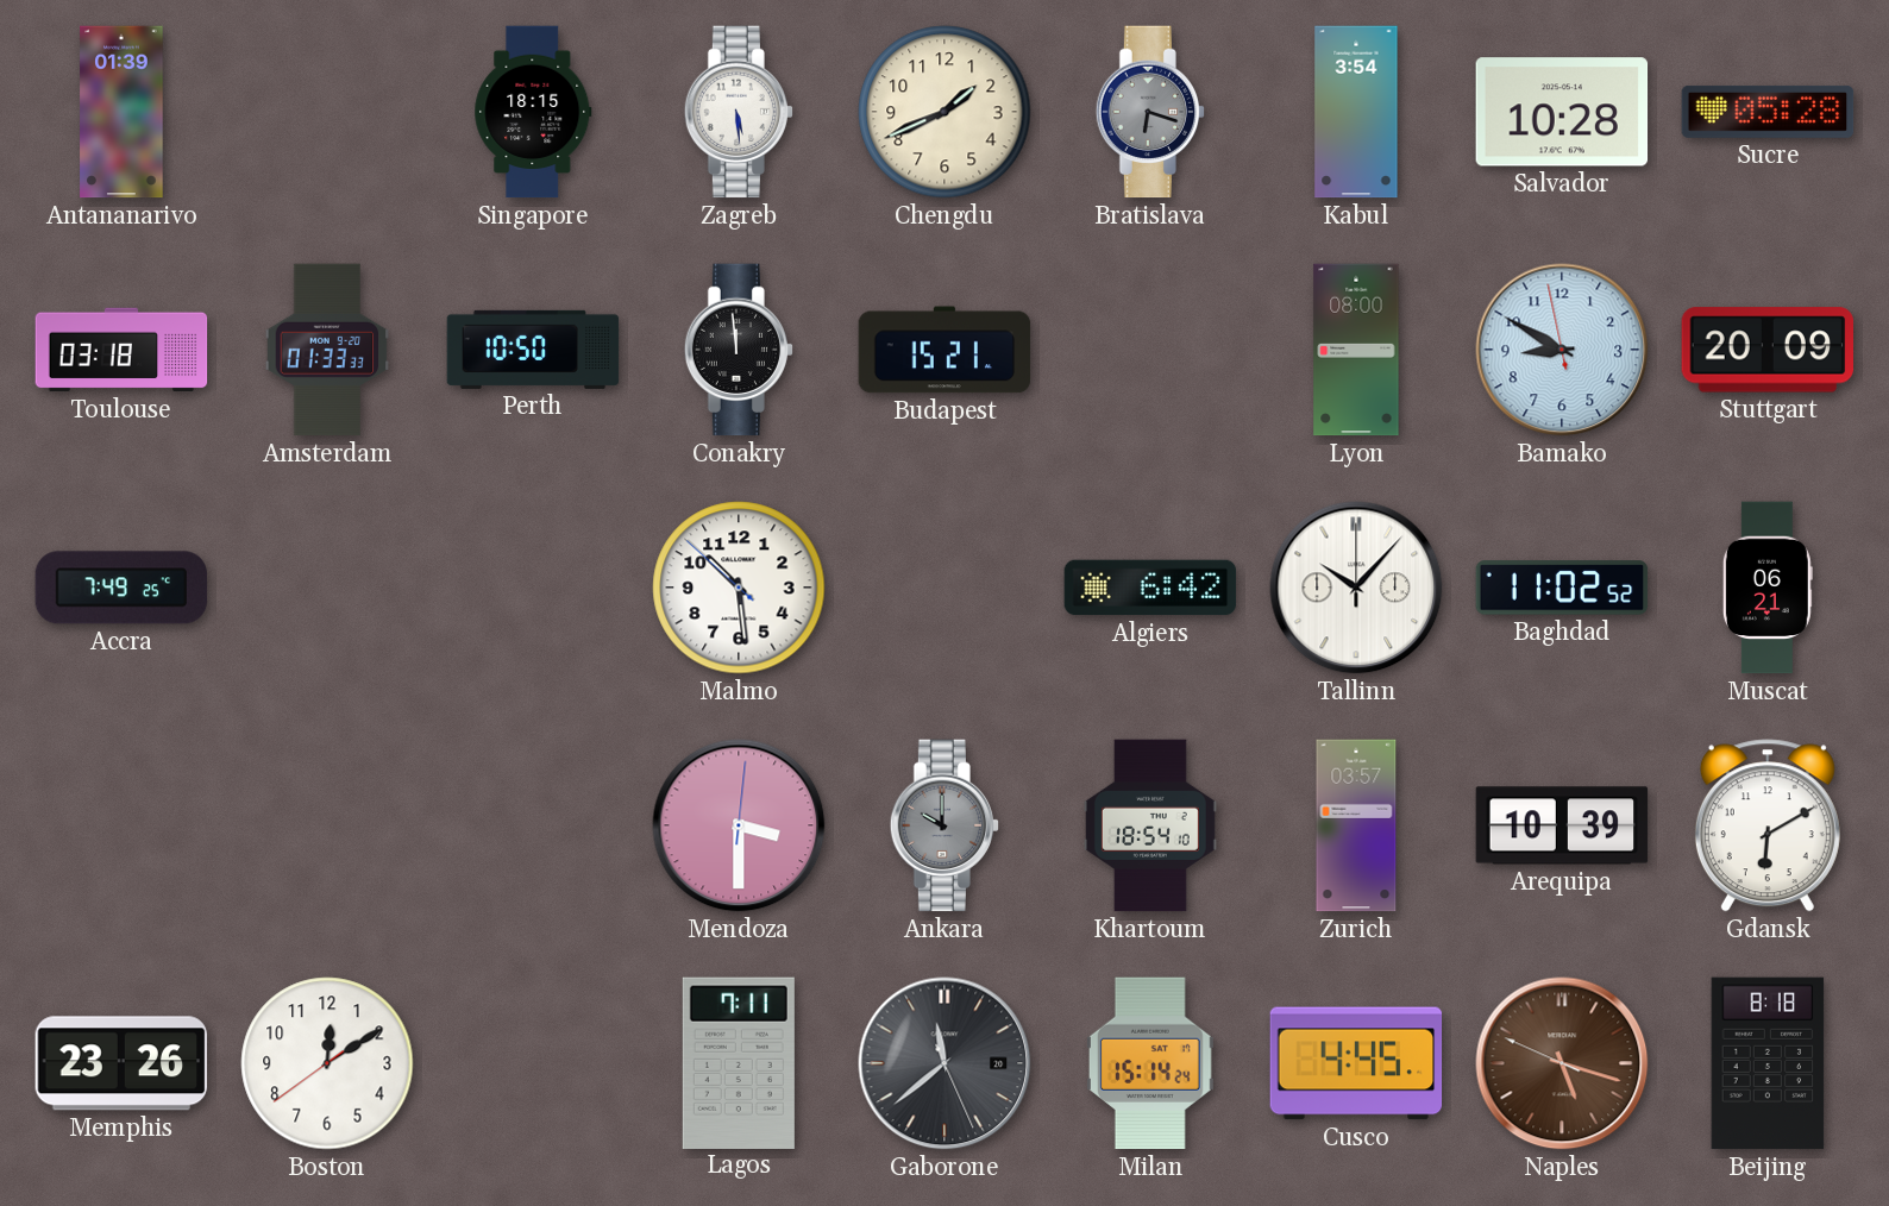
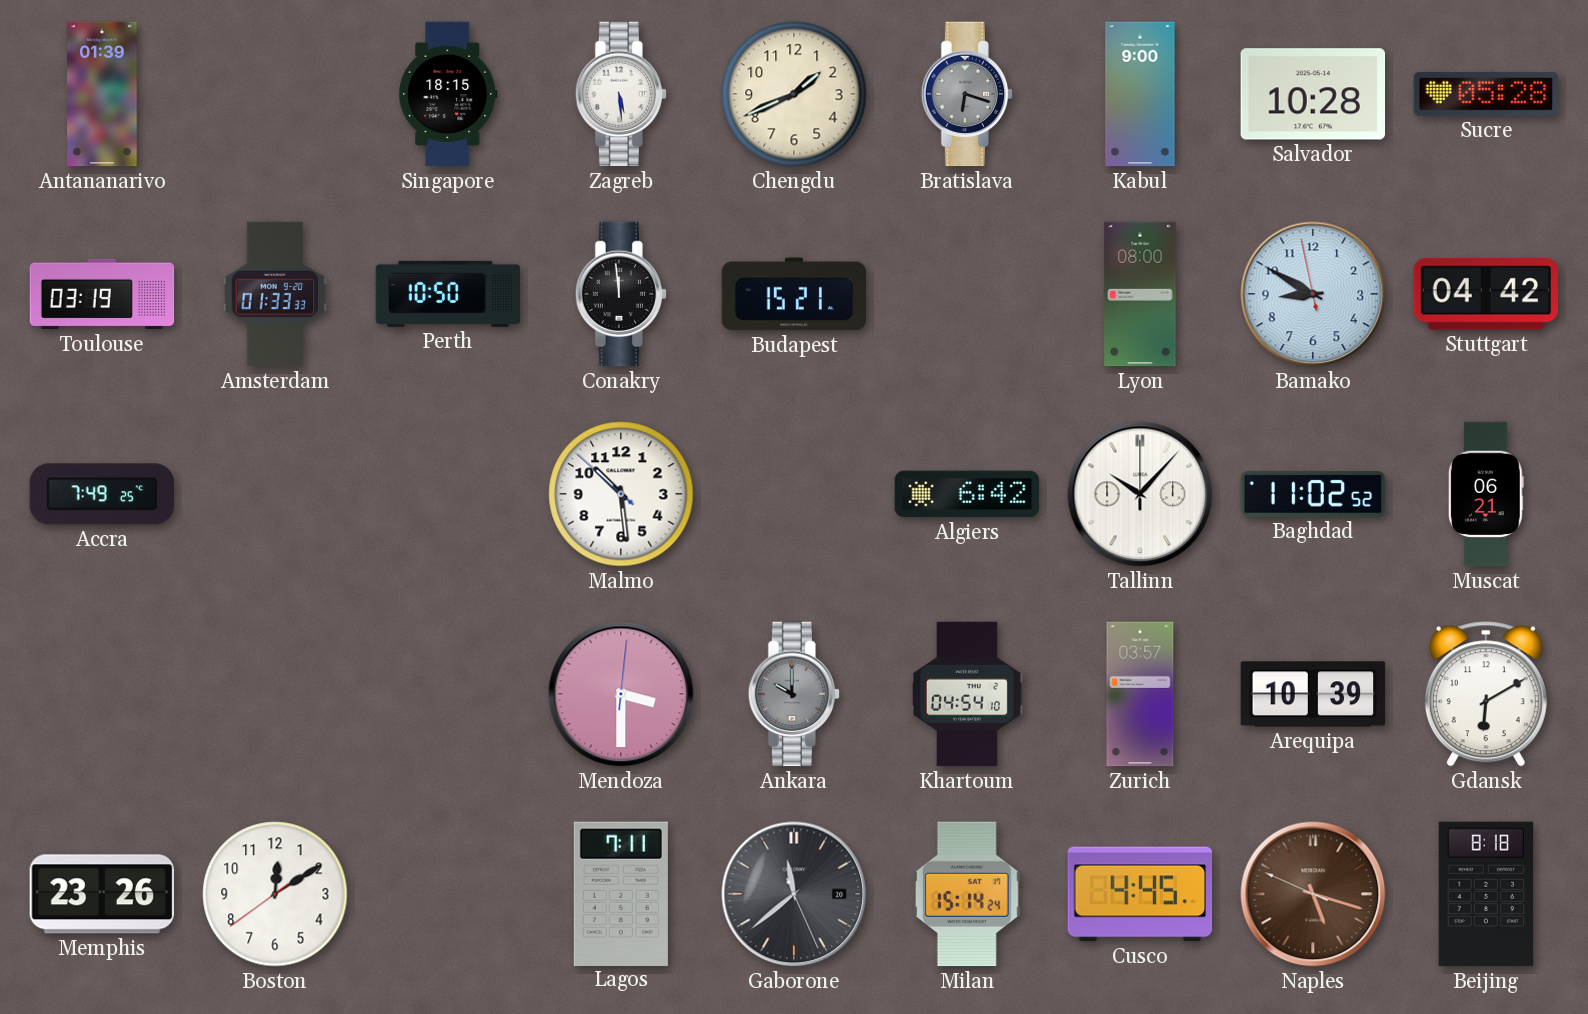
Kabul: 3:54 -> 9:00
Toulouse: 03:18 -> 03:19
Stuttgart: 20:09 -> 04:42
Khartoum: 18:54 -> 04:54
